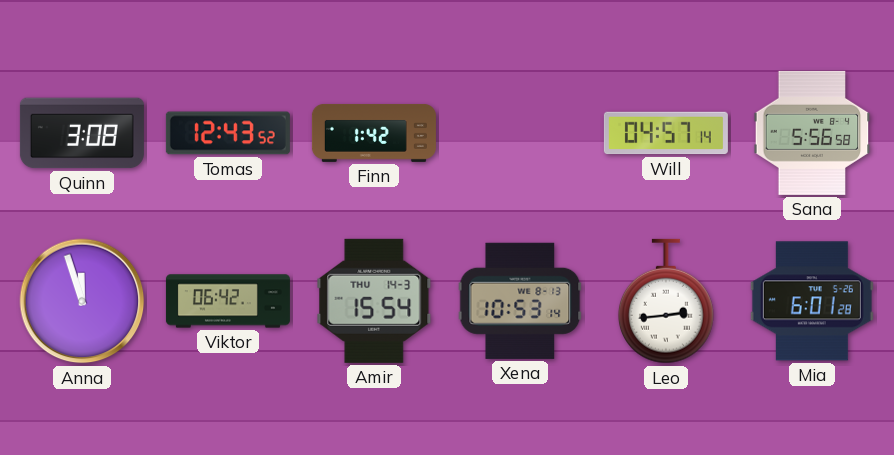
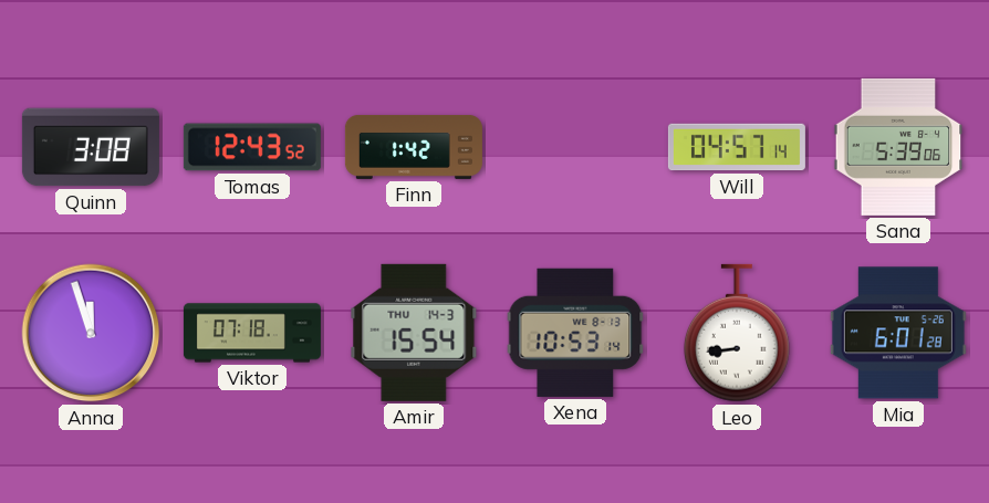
Sana: 5:56 -> 5:39
Viktor: 06:42 -> 07:18
Leo: 2:44 -> 8:44
